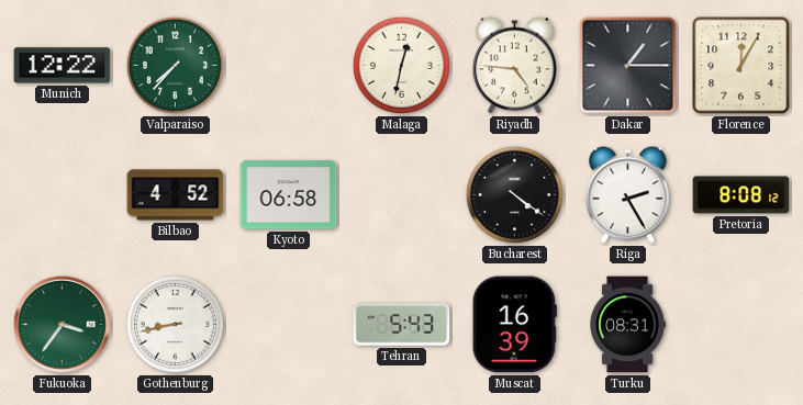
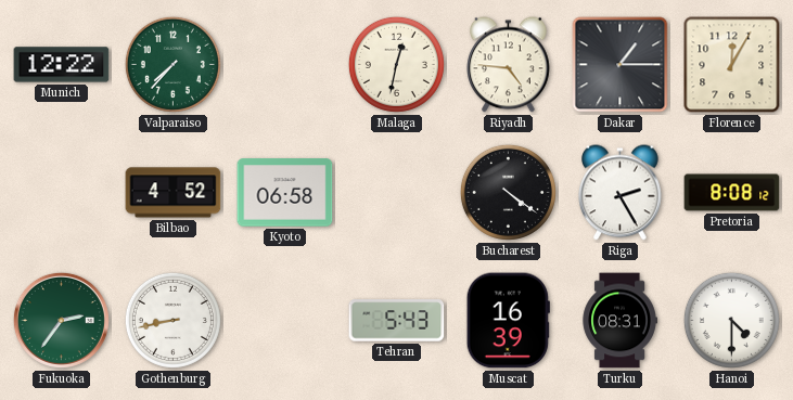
Fukuoka: 3:36 -> 2:36
Hanoi: none -> 4:30
